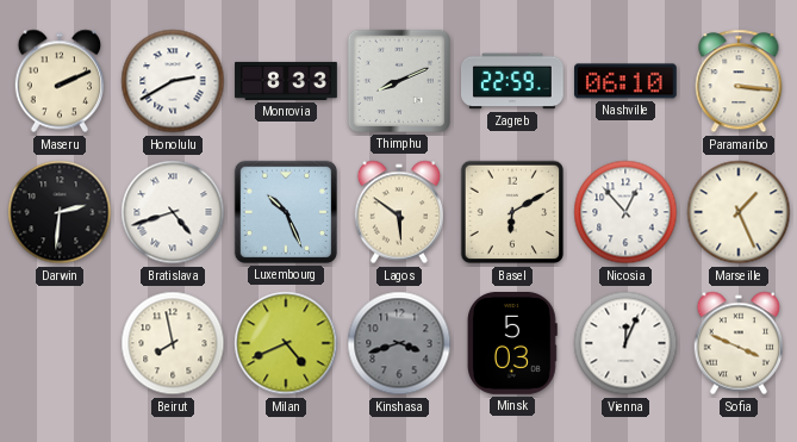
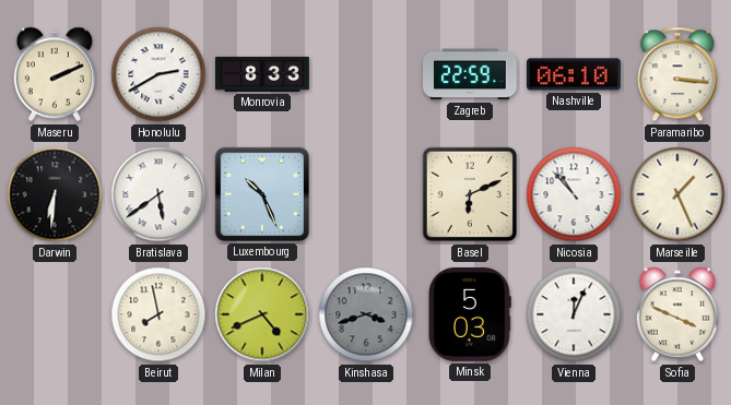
Thimphu: 8:11 -> none
Darwin: 2:31 -> 6:31
Bratislava: 4:42 -> 5:39
Lagos: 5:51 -> none
Basel: 6:10 -> 6:11
Nicosia: 12:53 -> 10:53
